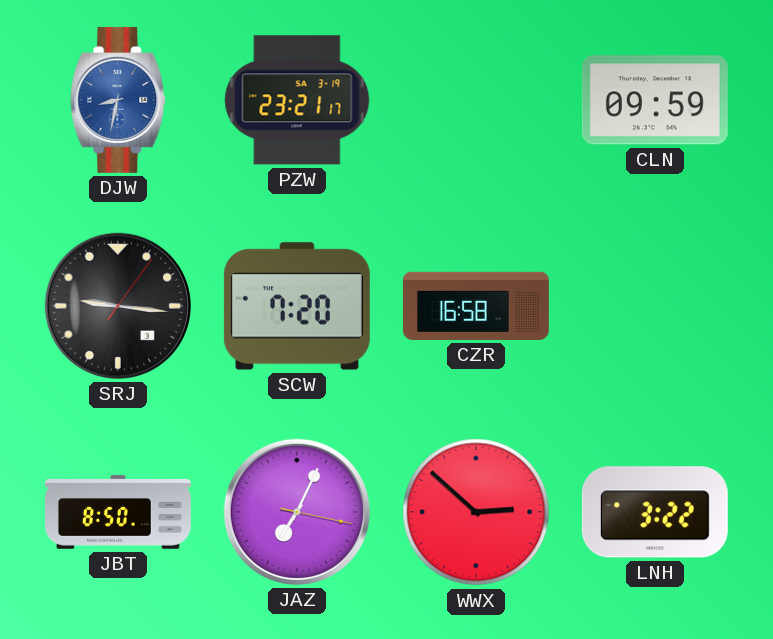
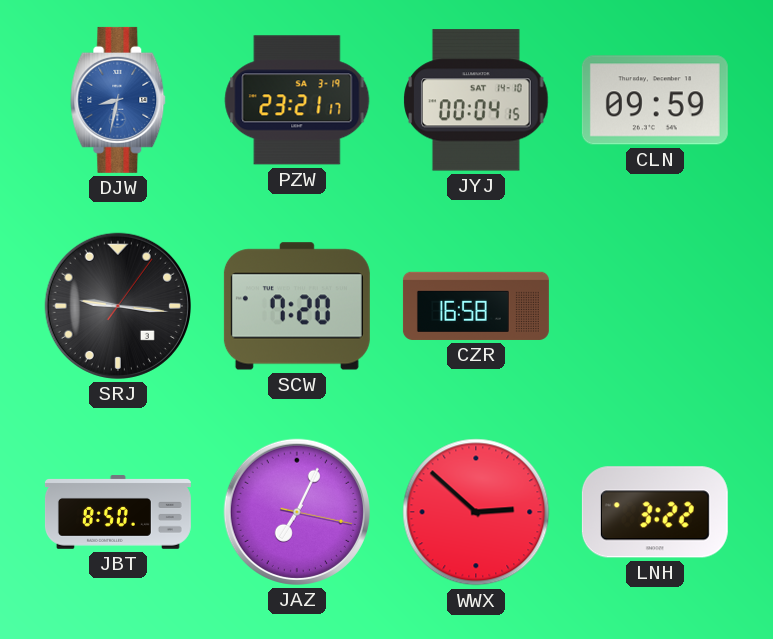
JYJ: none -> 00:04
